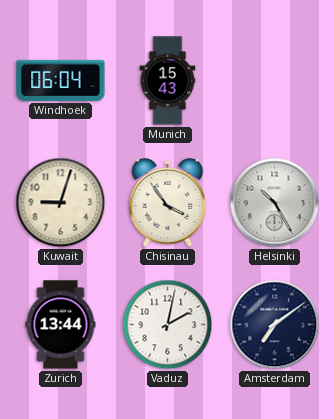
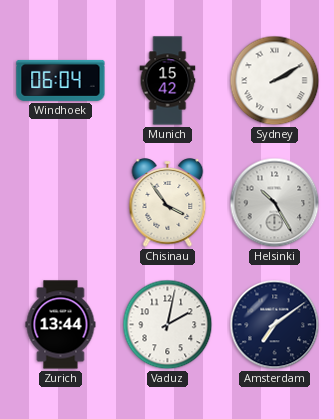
Munich: 15:43 -> 15:42
Sydney: none -> 2:10
Kuwait: 9:03 -> none
